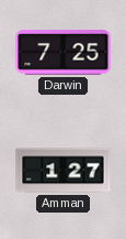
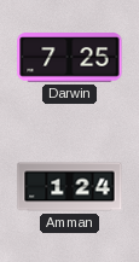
Amman: 1:27 -> 1:24
